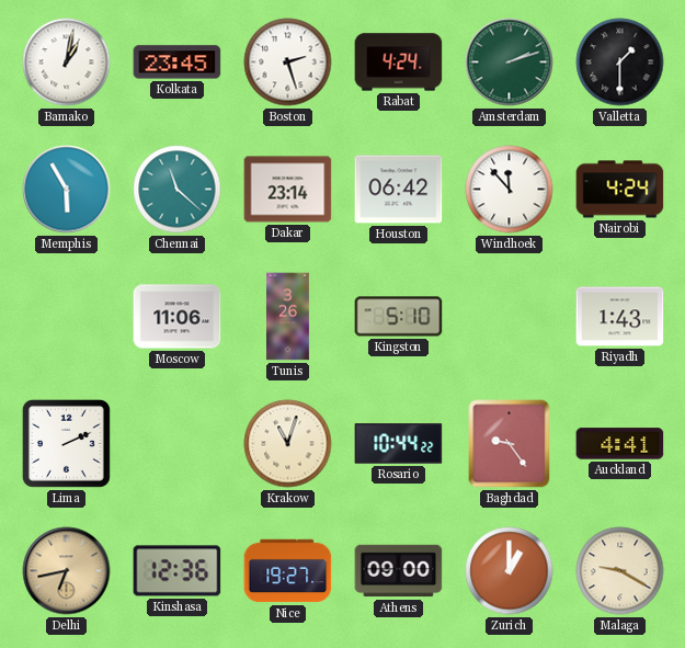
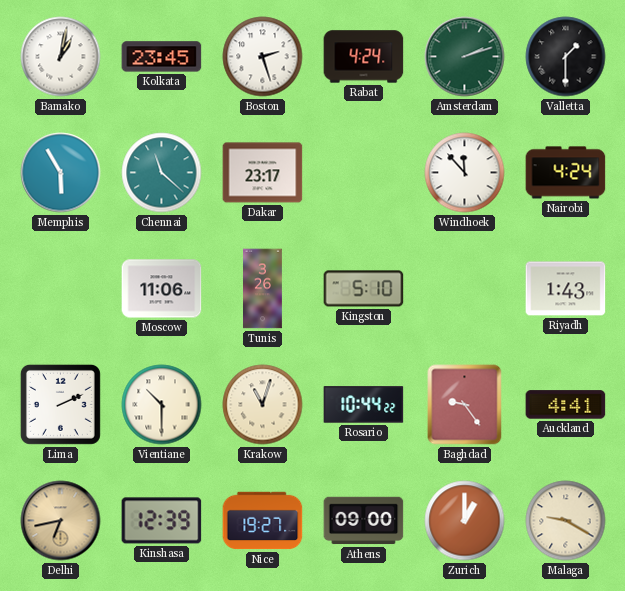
Dakar: 23:14 -> 23:17
Houston: 06:42 -> none
Vientiane: none -> 10:30
Kinshasa: 12:36 -> 12:39
